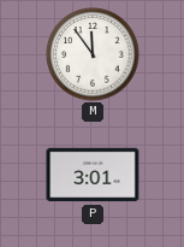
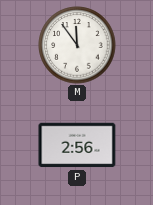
P: 3:01 -> 2:56
